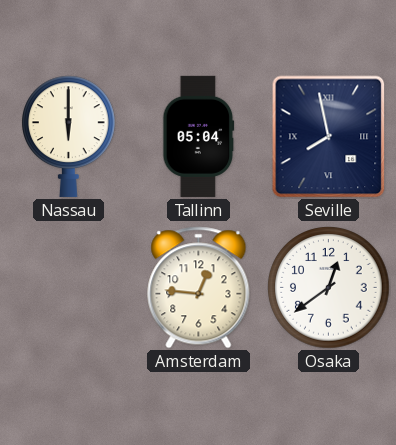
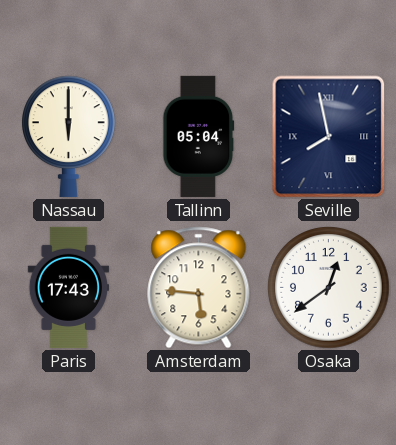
Paris: none -> 17:43
Amsterdam: 12:46 -> 5:46
